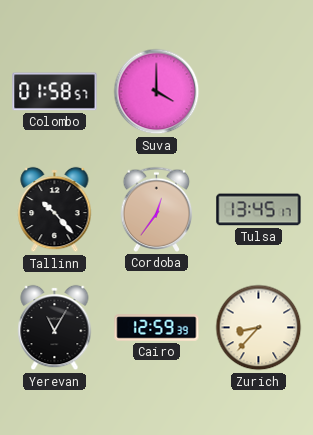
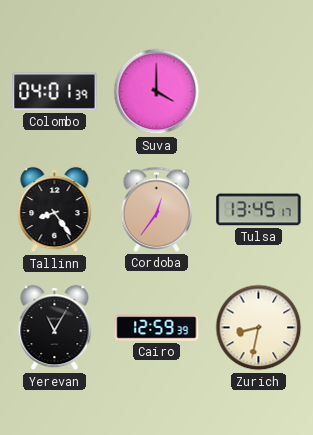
Colombo: 01:58 -> 04:01
Tallinn: 10:23 -> 8:24
Zurich: 8:37 -> 8:32
